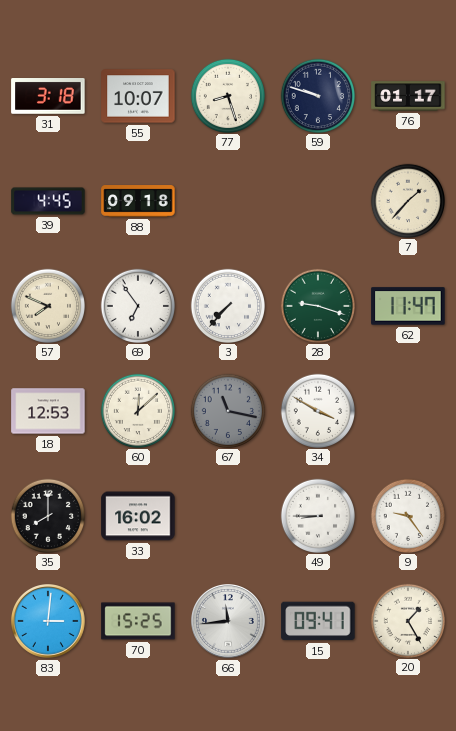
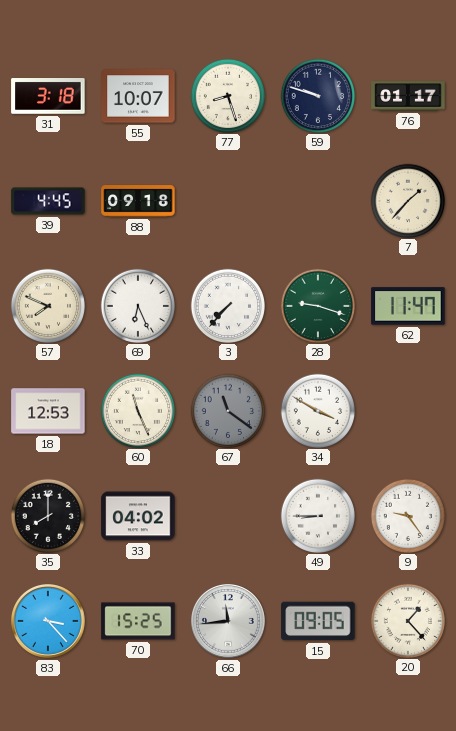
69: 6:54 -> 6:26
60: 12:08 -> 11:26
67: 11:17 -> 11:21
33: 16:02 -> 04:02
83: 3:01 -> 3:23
15: 09:41 -> 09:05
20: 1:25 -> 1:23
